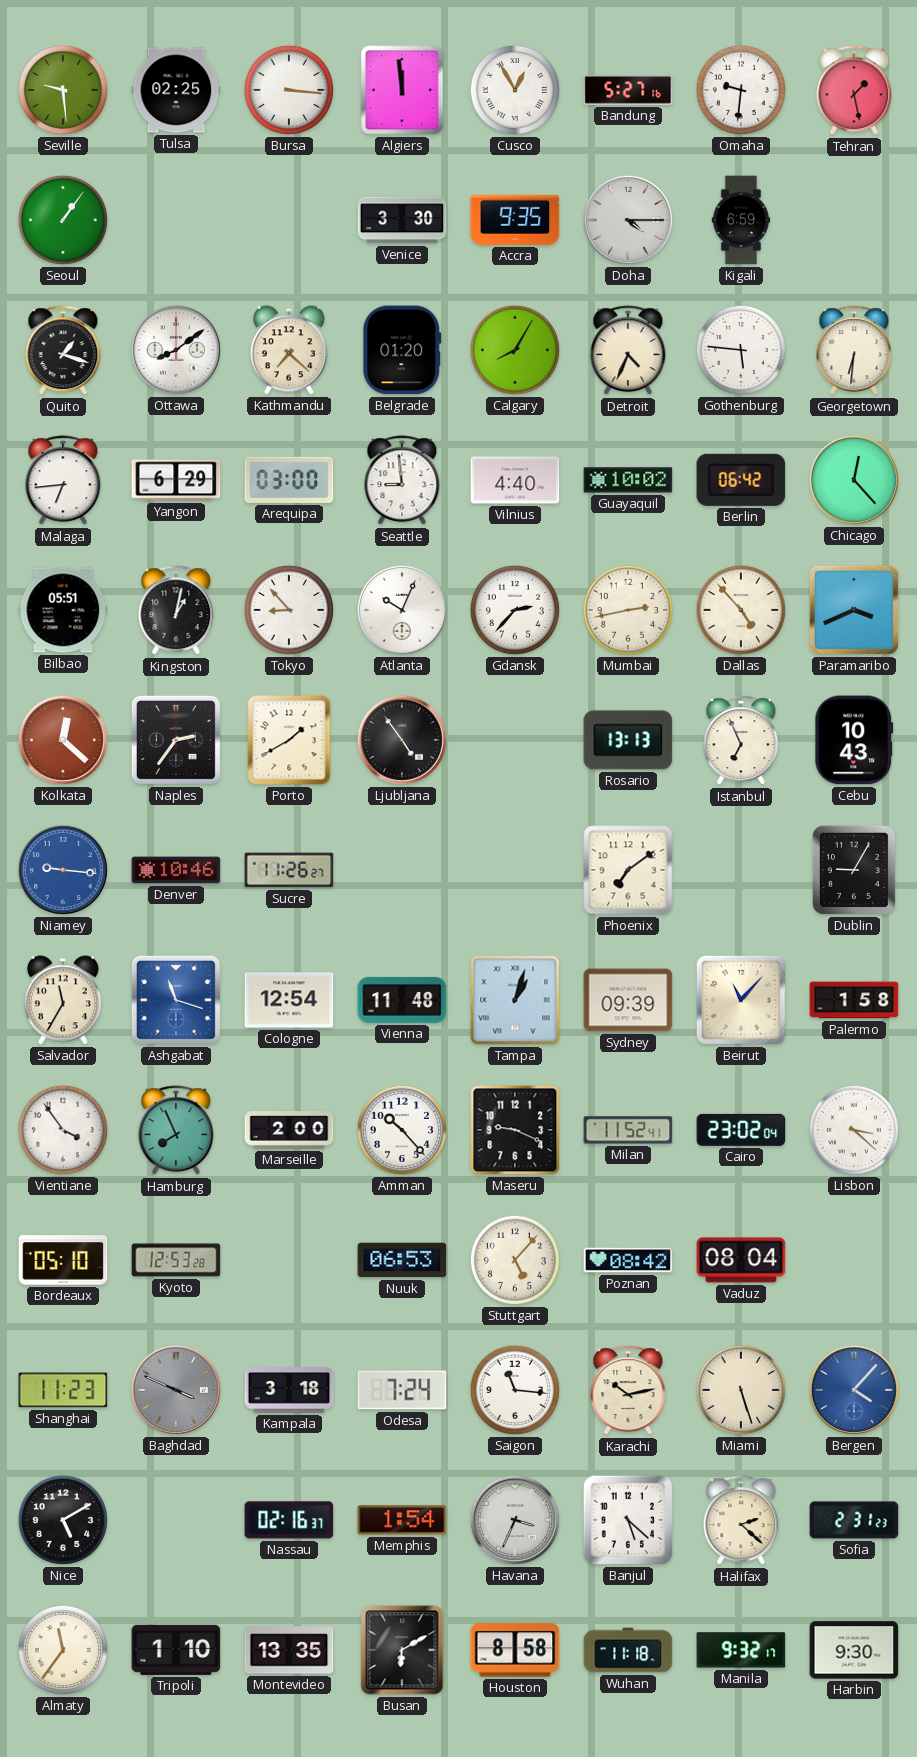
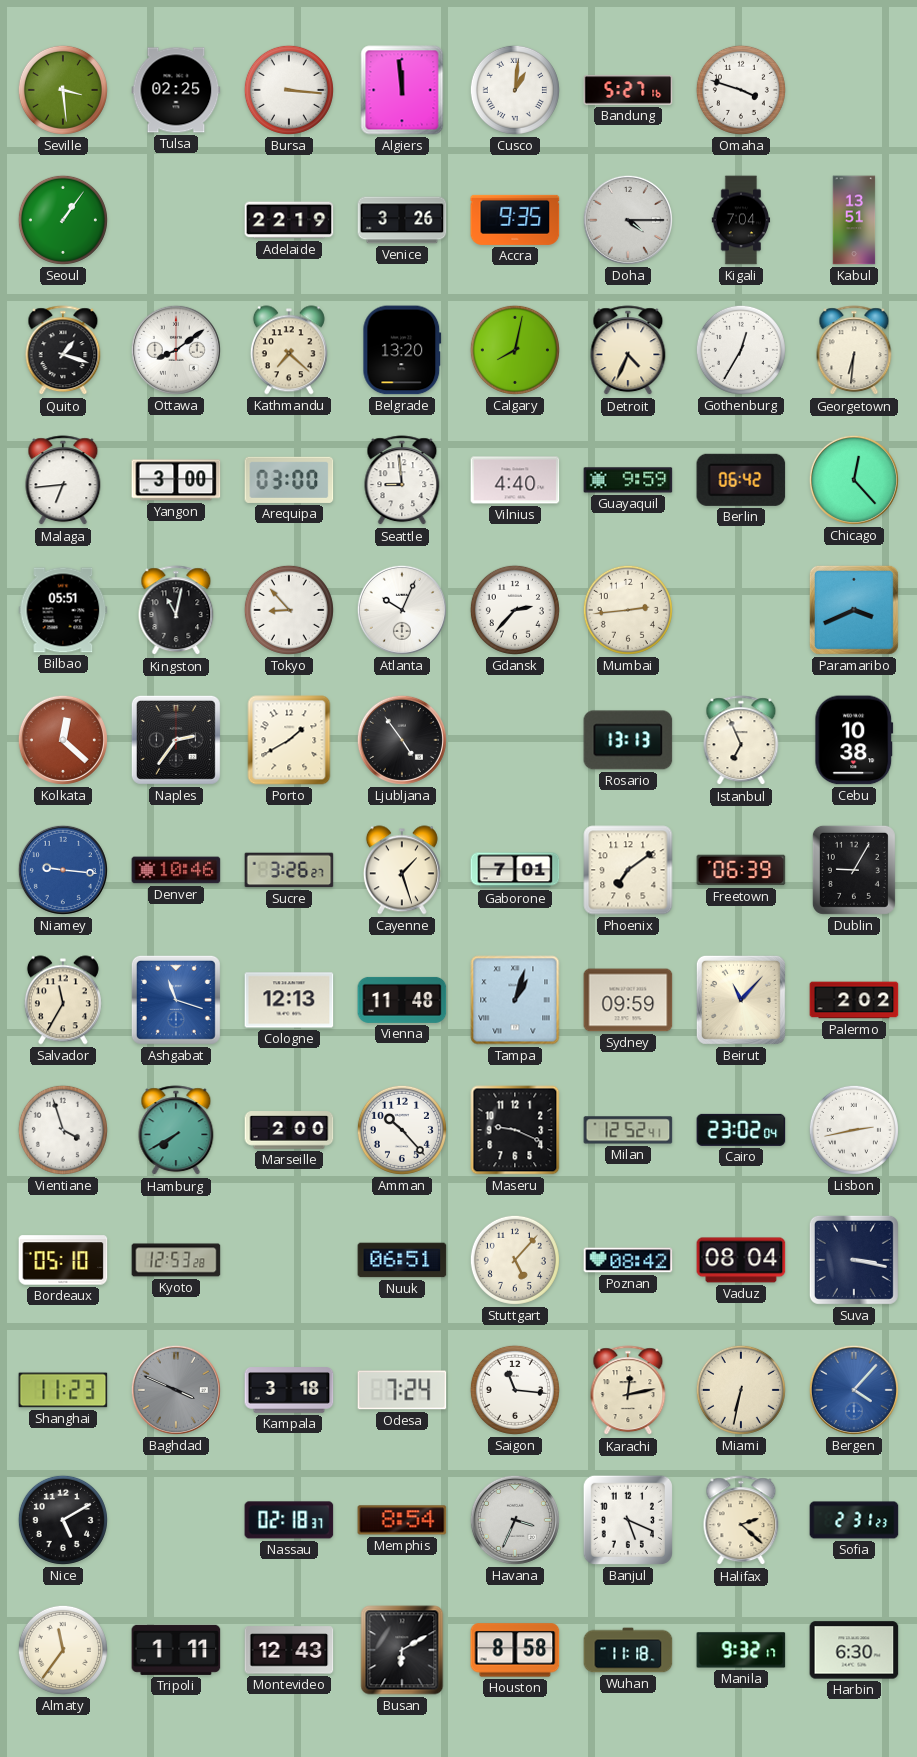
Seville: 9:29 -> 3:29
Cusco: 12:55 -> 1:01
Omaha: 9:31 -> 3:48
Tehran: 1:28 -> none
Adelaide: none -> 22:19
Venice: 3:30 -> 3:26
Kigali: 6:59 -> 7:04
Kabul: none -> 13:51
Belgrade: 01:20 -> 13:20
Calgary: 8:05 -> 8:02
Gothenburg: 5:46 -> 12:35
Yangon: 6:29 -> 3:00
Guayaquil: 10:02 -> 9:59
Kingston: 1:02 -> 11:02
Mumbai: 2:43 -> 2:44
Dallas: 4:53 -> none
Cebu: 10:43 -> 10:38
Sucre: 11:26 -> 3:26
Cayenne: none -> 1:27
Gaborone: none -> 7:01
Freetown: none -> 06:39
Cologne: 12:54 -> 12:13
Sydney: 09:39 -> 09:59
Palermo: 1:58 -> 2:02
Vientiane: 3:54 -> 3:57
Hamburg: 7:56 -> 7:40
Milan: 11:52 -> 12:52
Lisbon: 3:22 -> 2:43
Nuuk: 06:53 -> 06:51
Suva: none -> 3:17
Karachi: 10:13 -> 12:13
Miami: 5:27 -> 6:32
Nassau: 02:16 -> 02:18
Memphis: 1:54 -> 8:54
Banjul: 5:22 -> 5:19
Tripoli: 1:10 -> 1:11
Montevideo: 13:35 -> 12:43
Harbin: 9:30 -> 6:30
